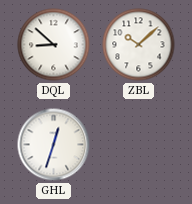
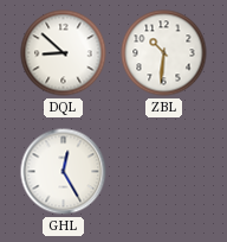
ZBL: 10:08 -> 10:31
GHL: 12:33 -> 12:25
